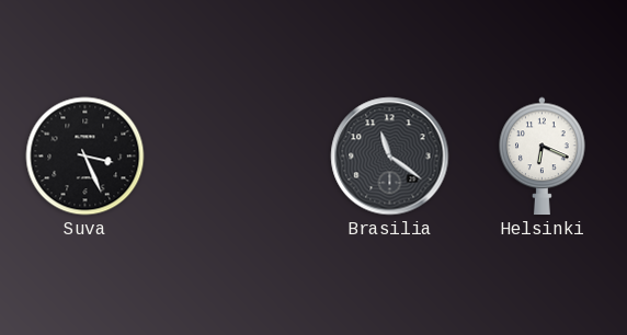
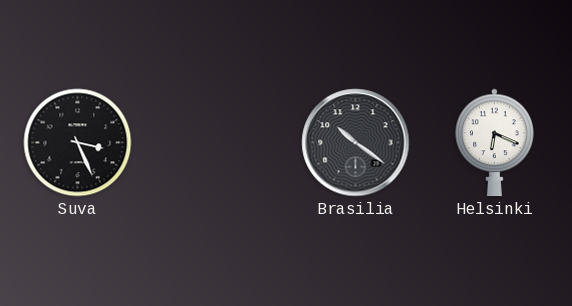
Brasilia: 11:21 -> 10:21
